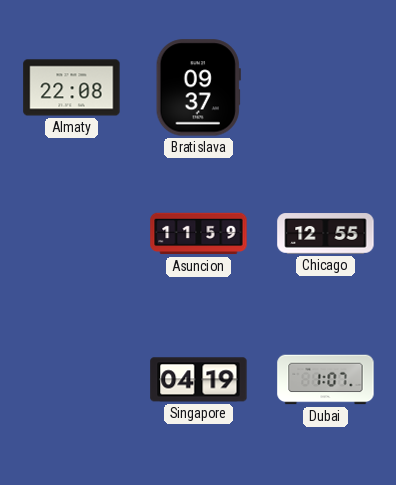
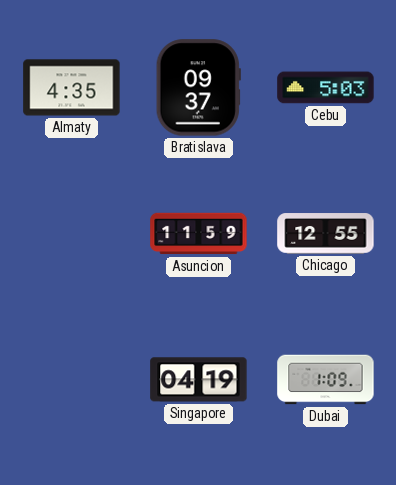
Almaty: 22:08 -> 4:35
Cebu: none -> 5:03
Dubai: 1:07 -> 1:09
